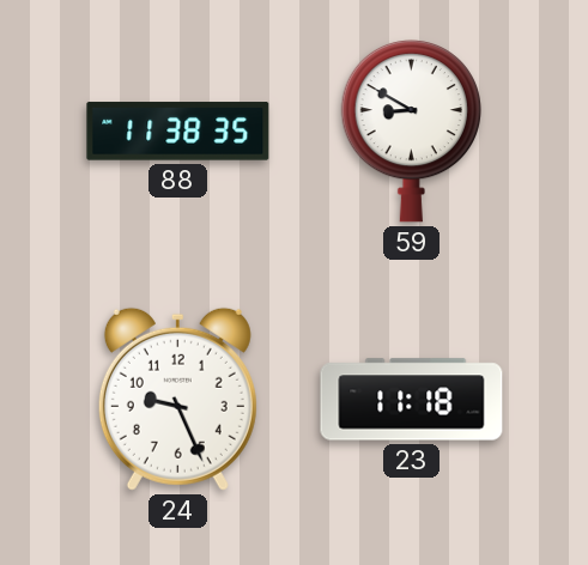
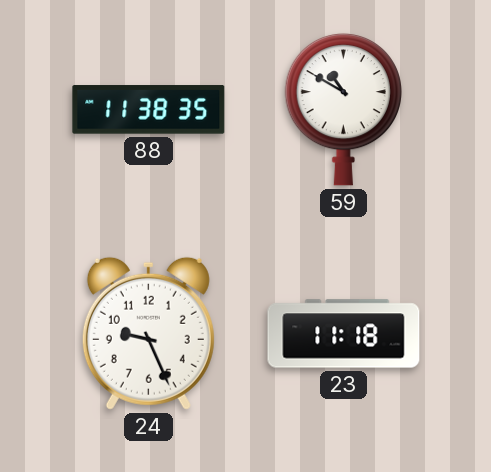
59: 8:50 -> 10:50
